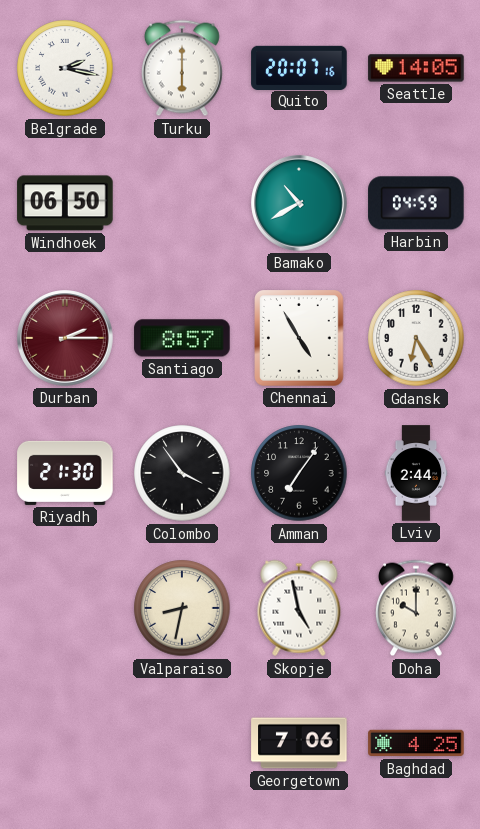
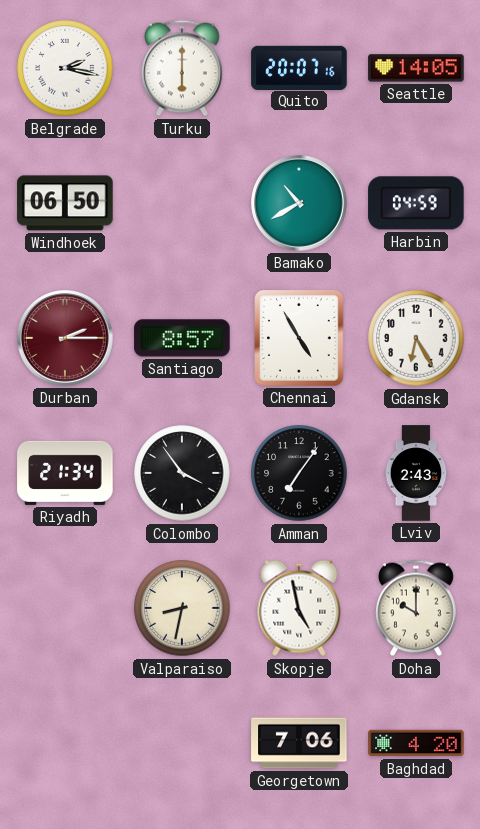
Riyadh: 21:30 -> 21:34
Lviv: 2:44 -> 2:43
Baghdad: 4:25 -> 4:20
